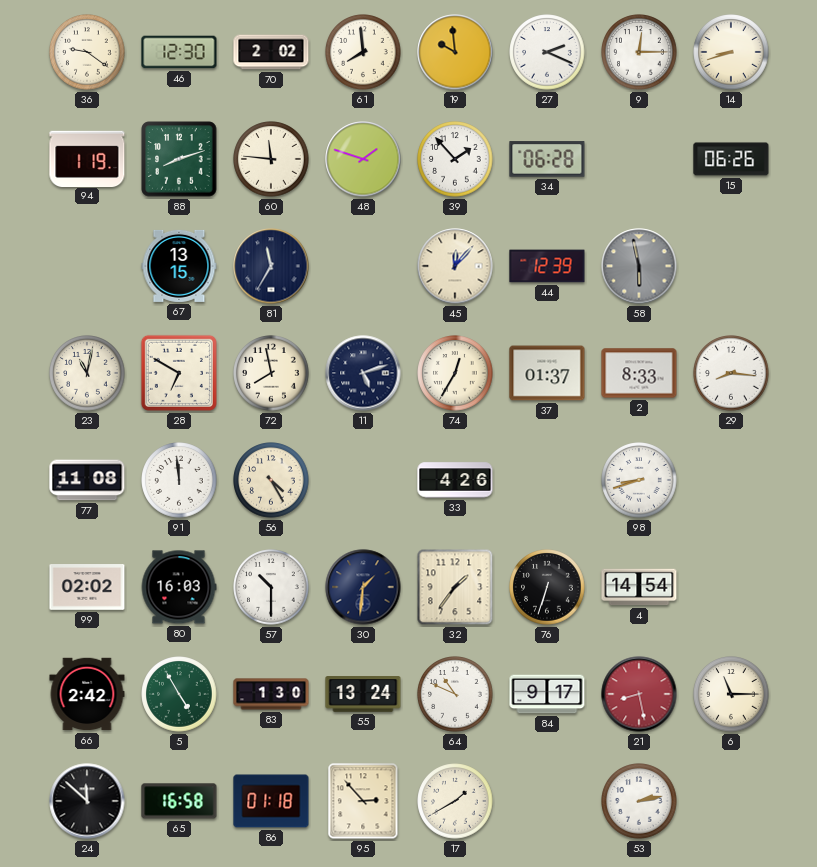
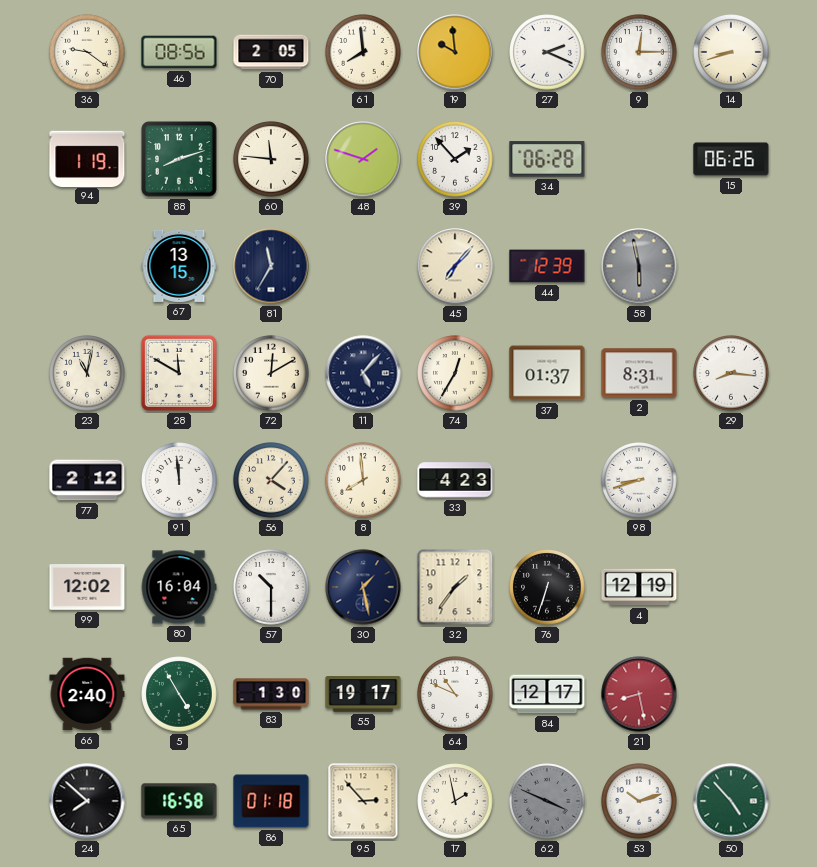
46: 12:30 -> 08:56
70: 2:02 -> 2:05
45: 12:07 -> 7:07
28: 6:50 -> 11:50
72: 7:58 -> 12:10
11: 5:12 -> 5:07
2: 8:33 -> 8:31
77: 11:08 -> 2:12
56: 4:25 -> 4:07
8: none -> 7:59
33: 4:26 -> 4:23
99: 02:02 -> 12:02
80: 16:03 -> 16:04
30: 1:31 -> 1:28
4: 14:54 -> 12:19
66: 2:42 -> 2:40
55: 13:24 -> 19:17
84: 9:17 -> 12:17
6: 11:15 -> none
24: 11:52 -> 7:52
17: 1:40 -> 1:58
62: none -> 3:49
53: 2:13 -> 10:12
50: none -> 4:53
